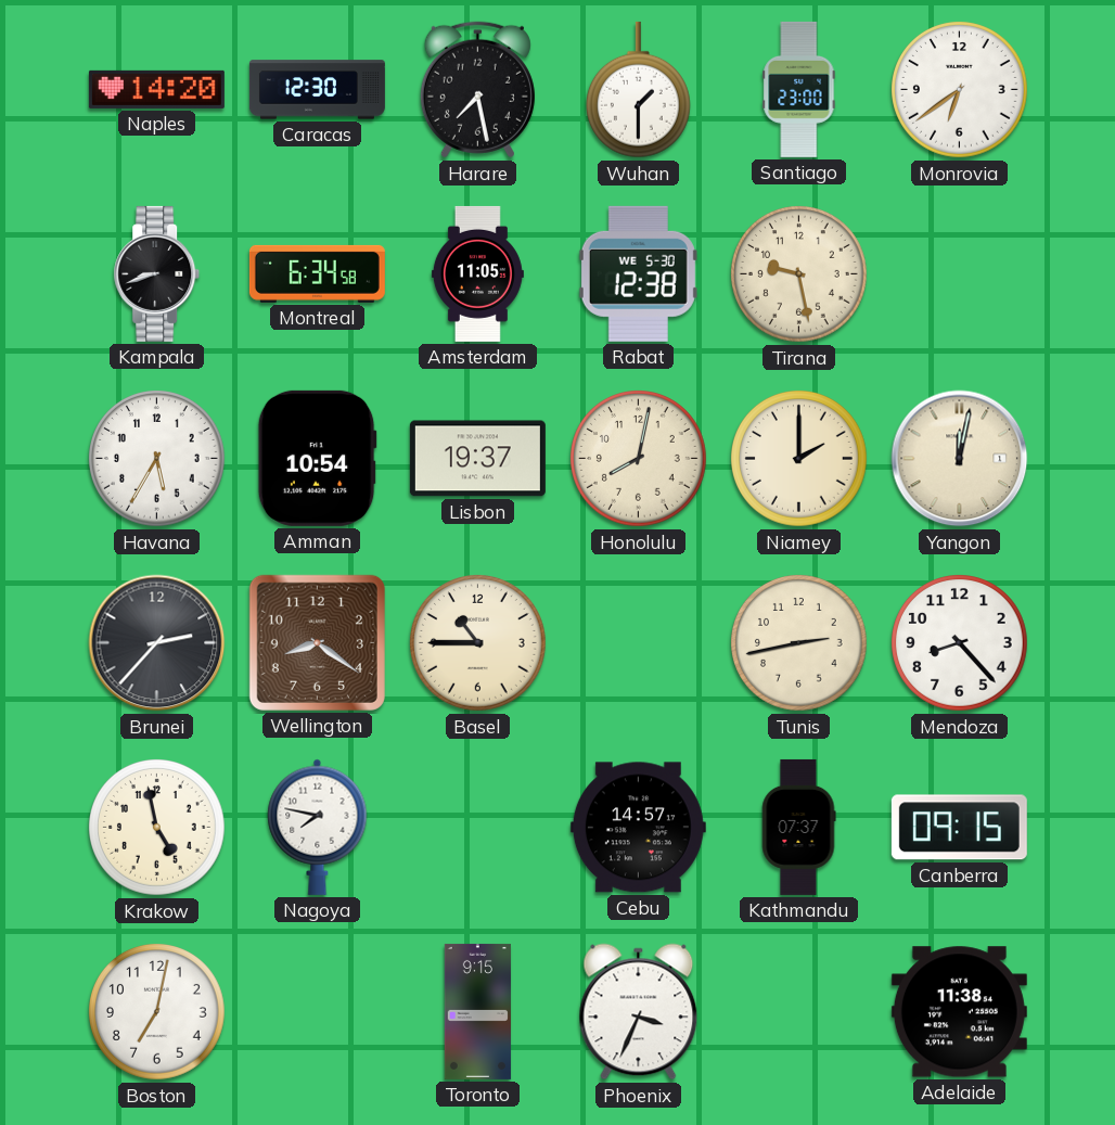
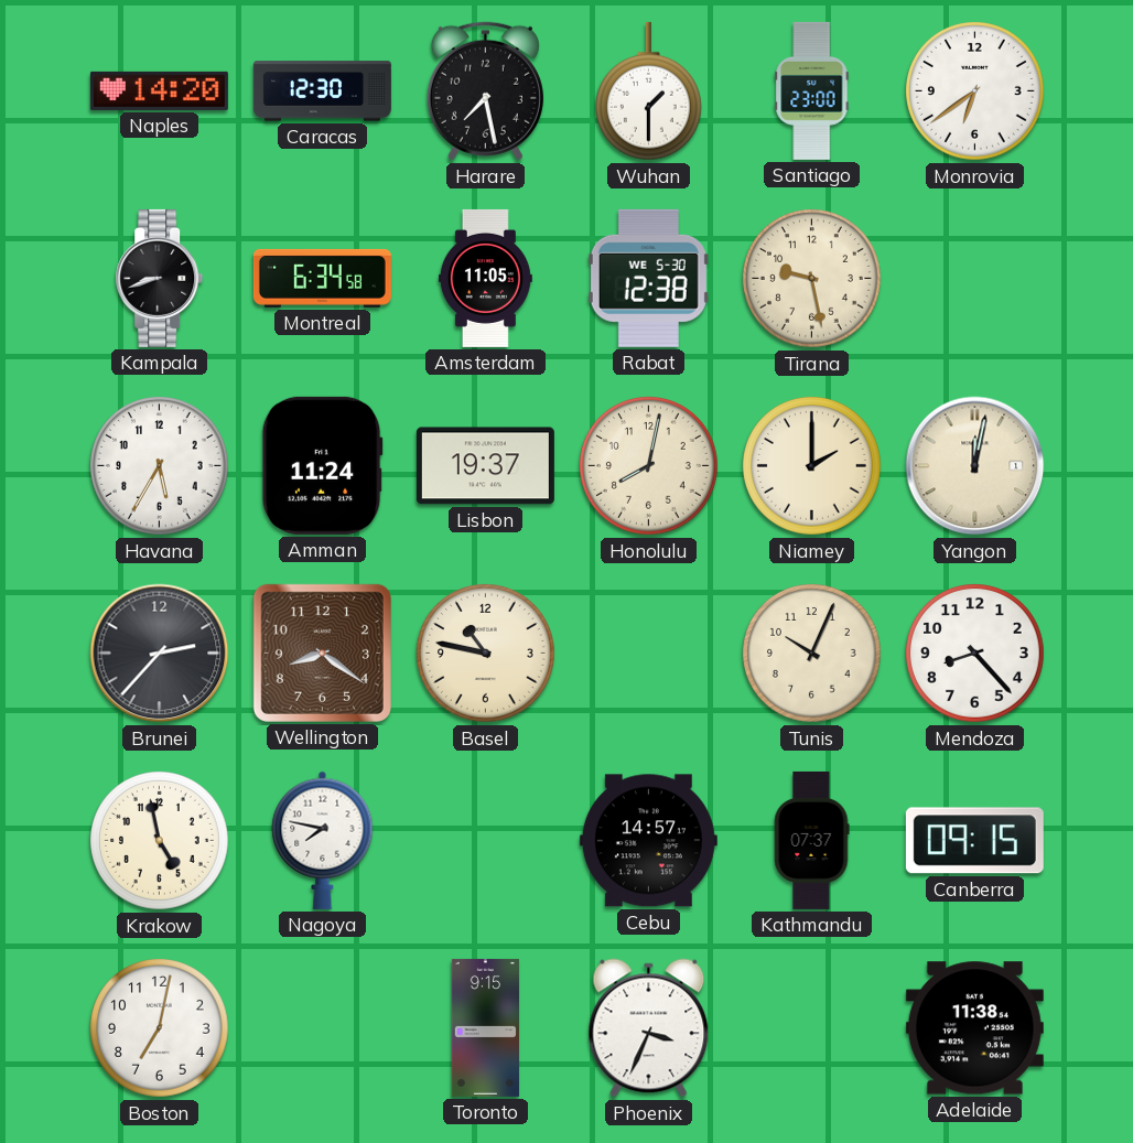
Amman: 10:54 -> 11:24
Basel: 10:45 -> 10:47
Tunis: 2:43 -> 10:04
